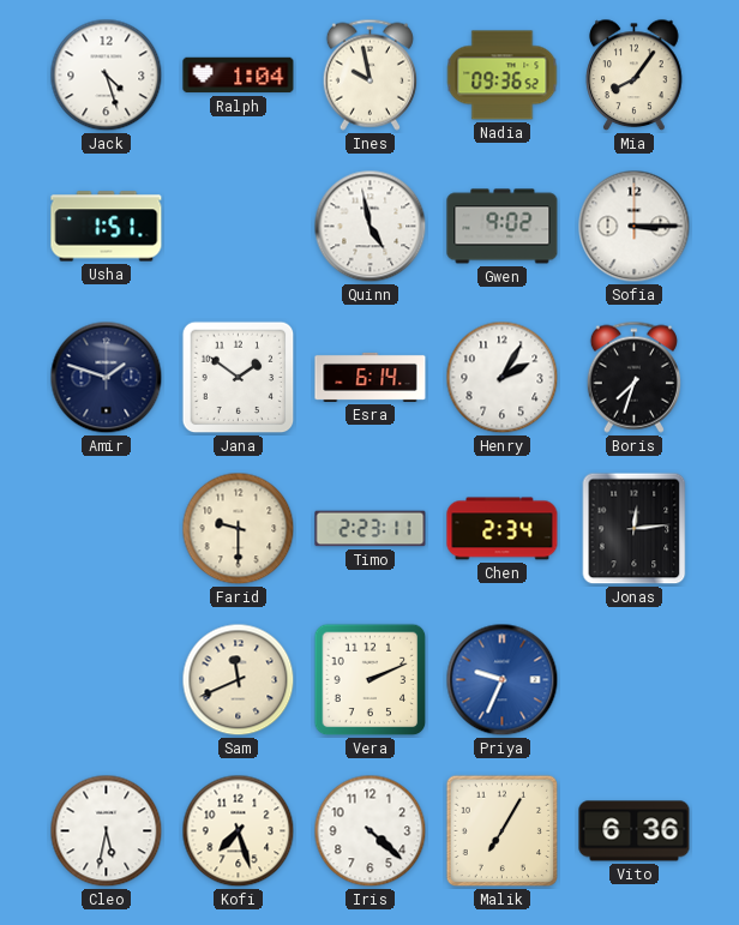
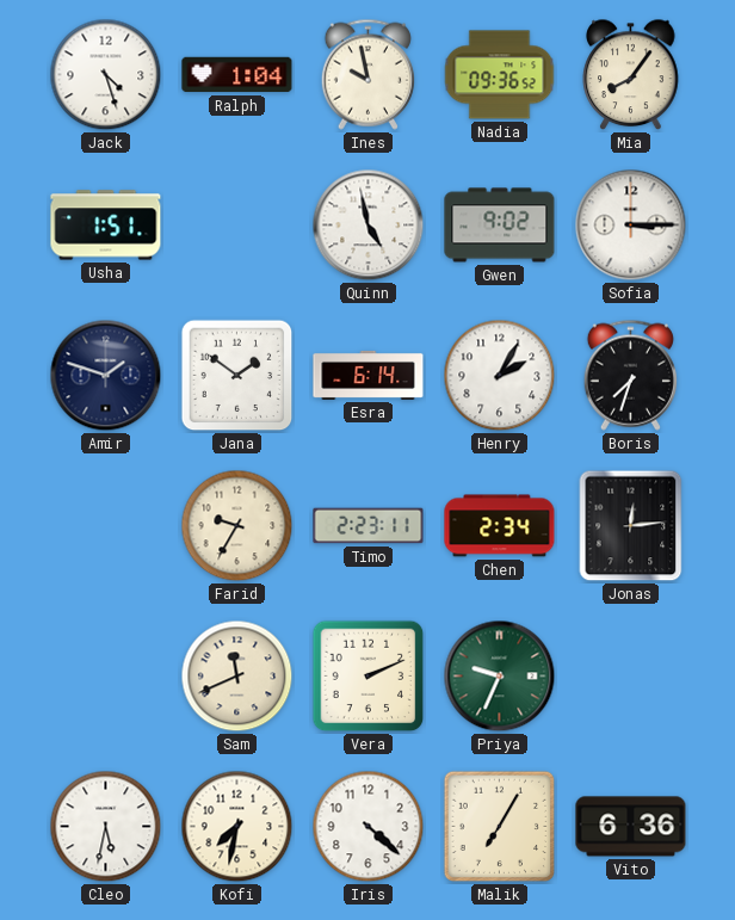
Farid: 9:30 -> 9:35
Priya dial: blue -> green
Kofi: 7:27 -> 7:32
